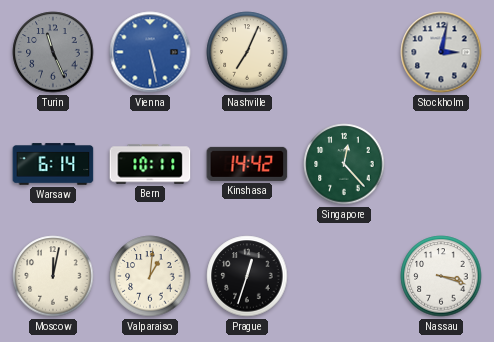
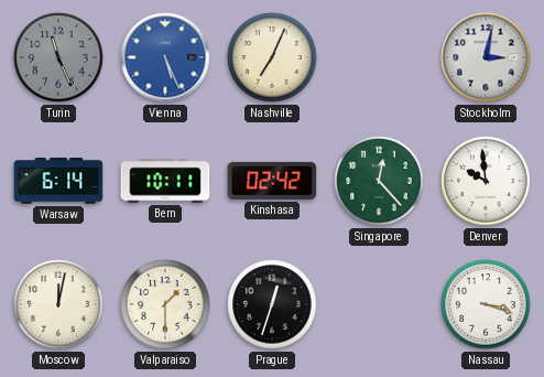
Vienna: 5:28 -> 5:26
Kinshasa: 14:42 -> 02:42
Denver: none -> 9:59
Valparaiso: 1:01 -> 1:30
